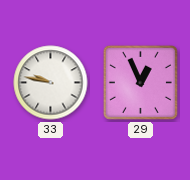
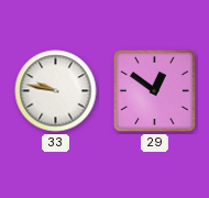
29: 12:56 -> 12:51
